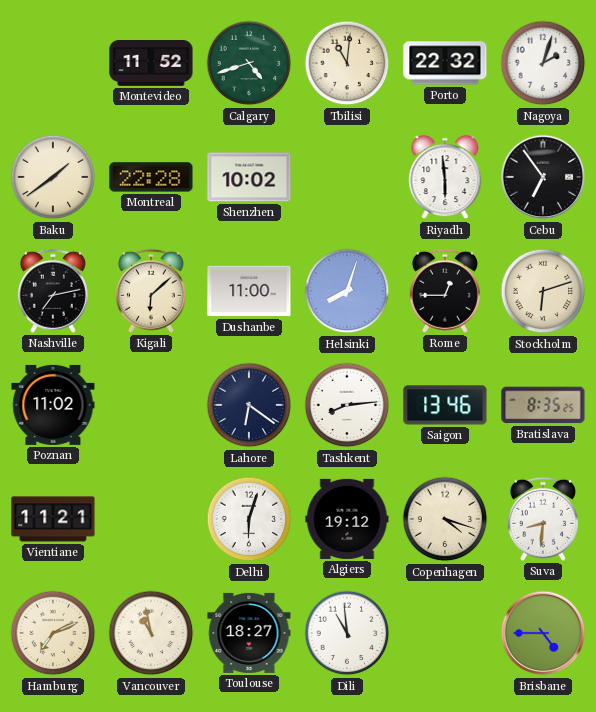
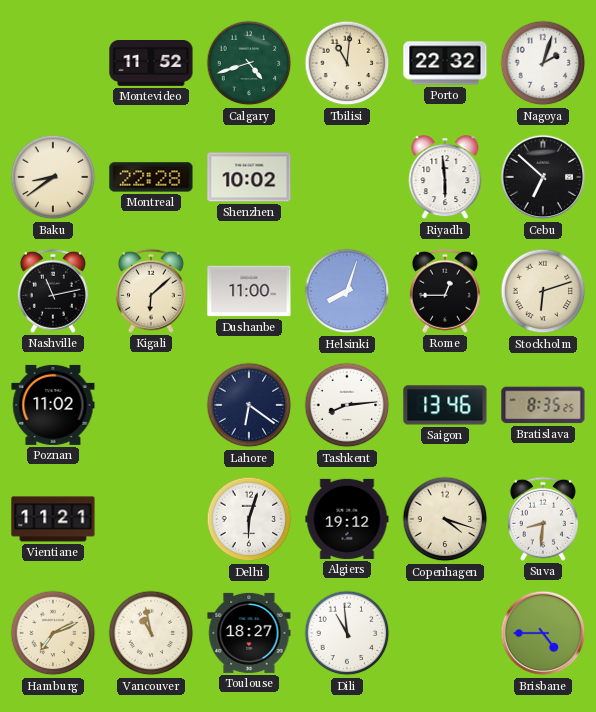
Baku: 1:39 -> 8:39
Cebu: 6:54 -> 6:52
Nashville: 7:13 -> 11:13
